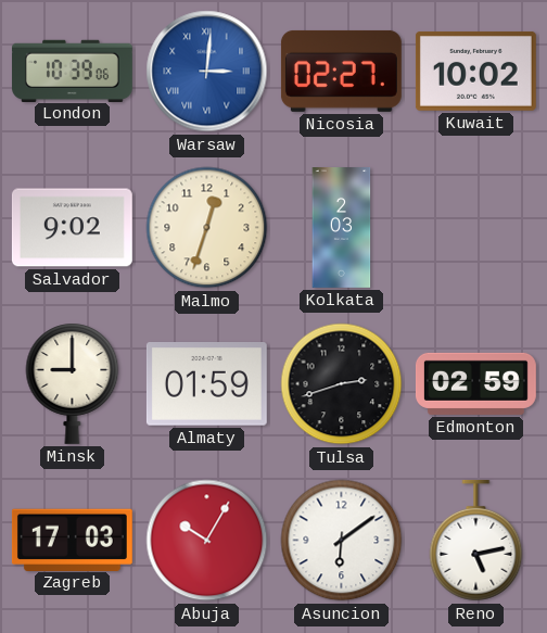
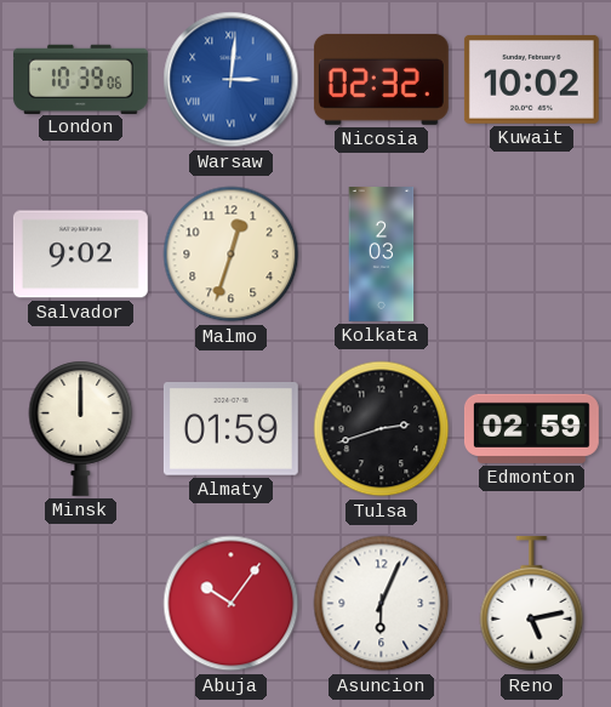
Nicosia: 02:27 -> 02:32
Minsk: 9:00 -> 12:00
Zagreb: 17:03 -> none
Abuja: 10:05 -> 10:06
Asuncion: 6:09 -> 6:04
